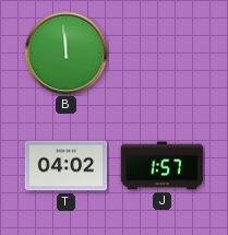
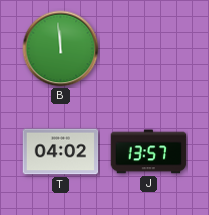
J: 1:57 -> 13:57
